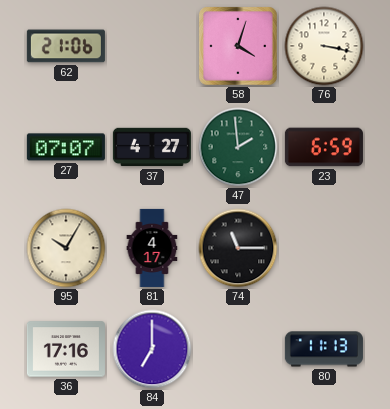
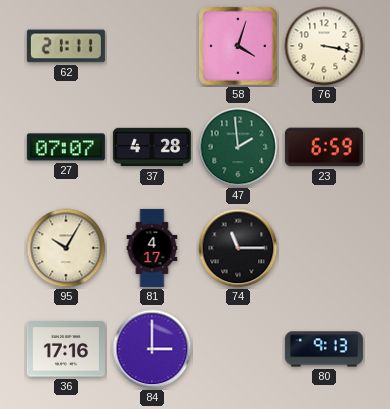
62: 21:06 -> 21:11
37: 4:27 -> 4:28
84: 7:00 -> 3:00
80: 11:13 -> 9:13
